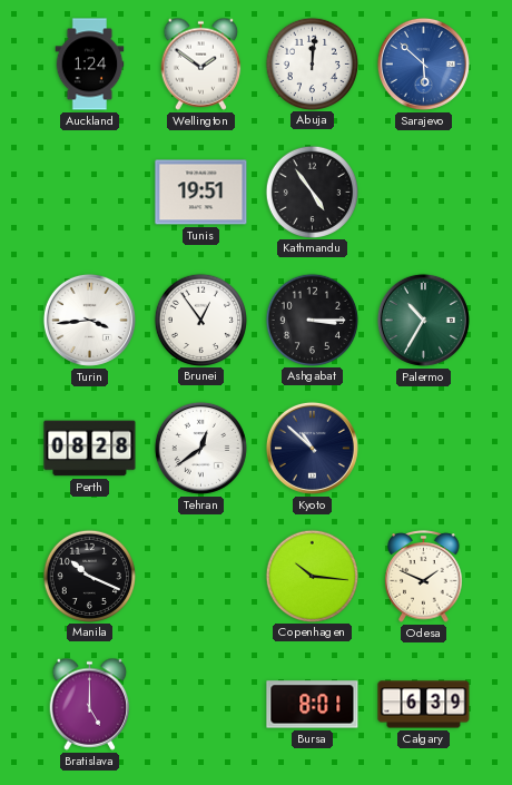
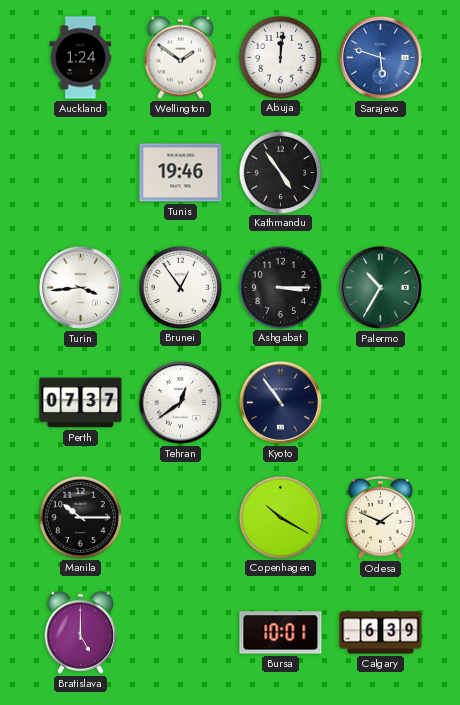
Sarajevo: 5:52 -> 5:48
Tunis: 19:51 -> 19:46
Perth: 08:28 -> 07:37
Kyoto: 10:52 -> 10:54
Manila: 10:19 -> 10:15
Copenhagen: 10:16 -> 10:20
Bursa: 8:01 -> 10:01
